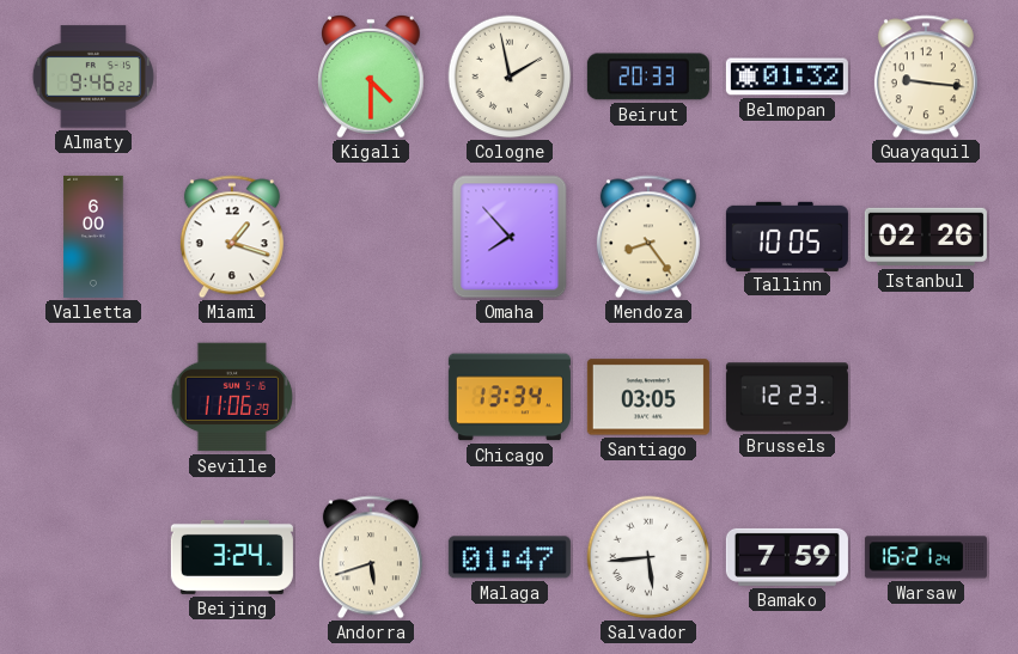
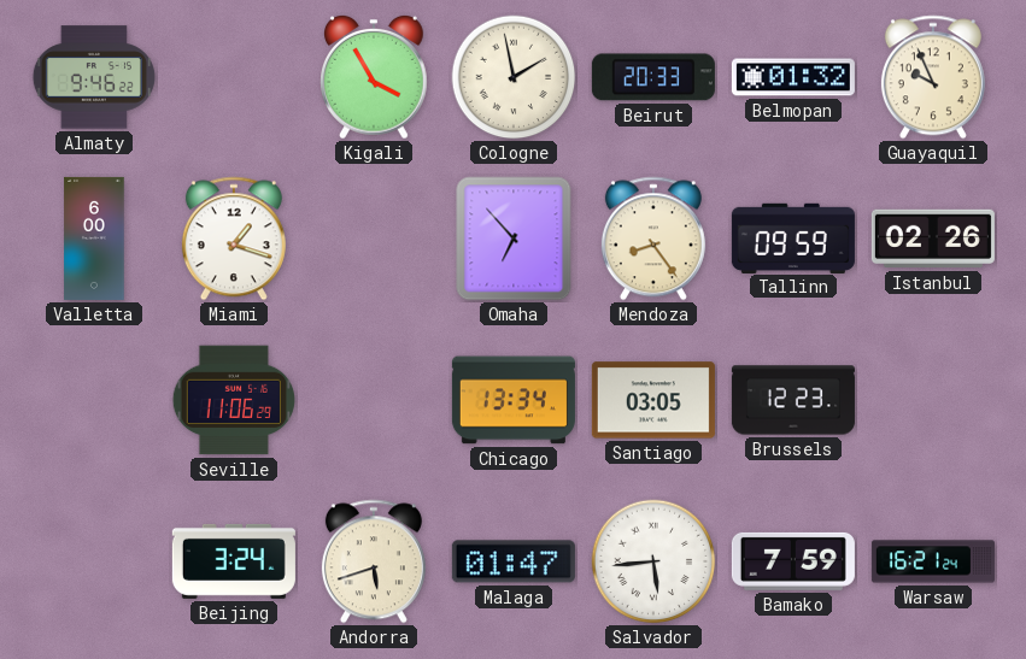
Kigali: 4:30 -> 3:55
Guayaquil: 9:16 -> 9:56
Omaha: 7:53 -> 6:53
Tallinn: 10:05 -> 09:59
